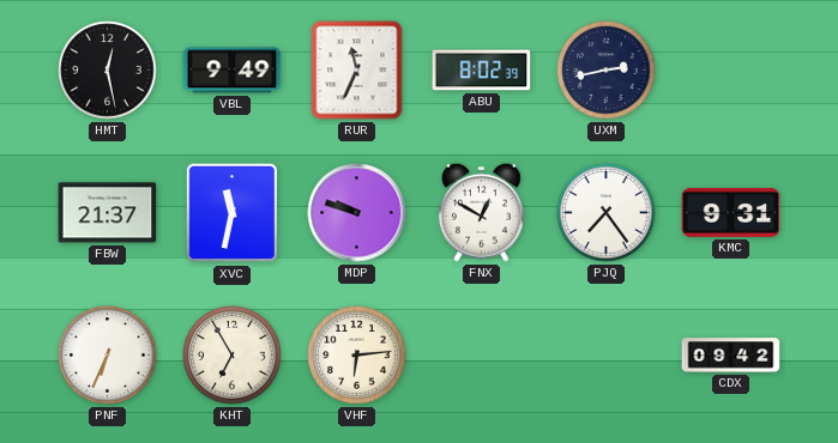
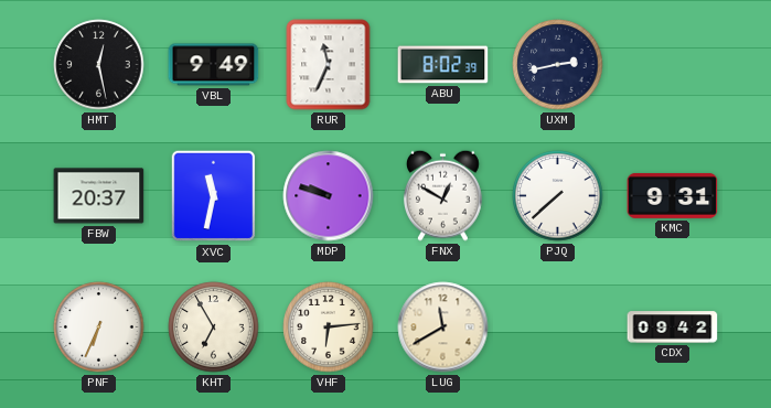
FBW: 21:37 -> 20:37
PJQ: 7:24 -> 7:38
LUG: none -> 11:40
